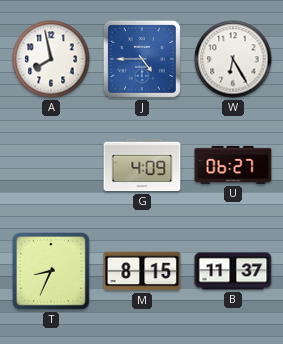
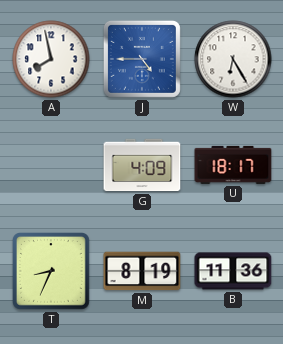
U: 06:27 -> 18:17
M: 8:15 -> 8:19
B: 11:37 -> 11:36
